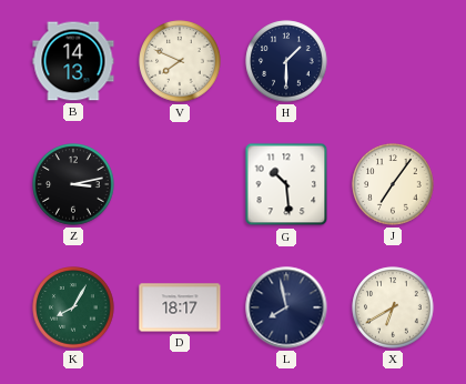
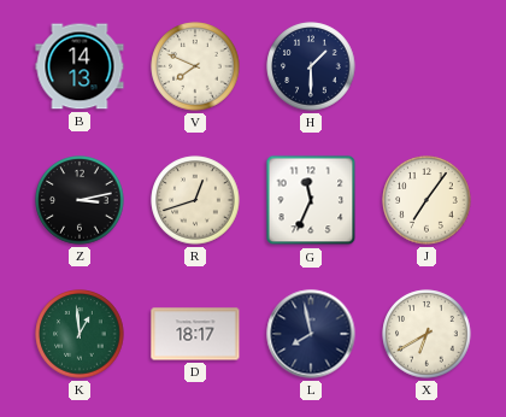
R: none -> 12:42
G: 10:29 -> 11:34
K: 8:05 -> 12:59
